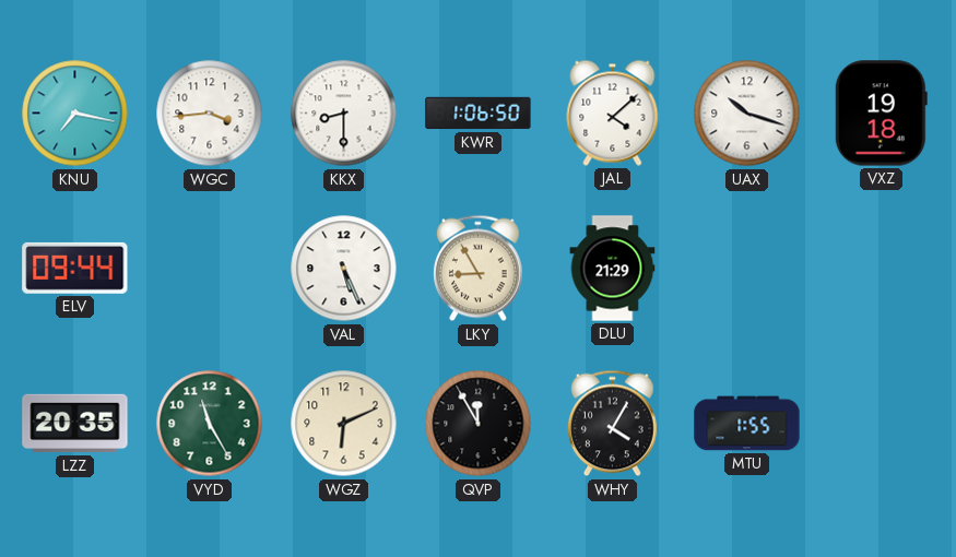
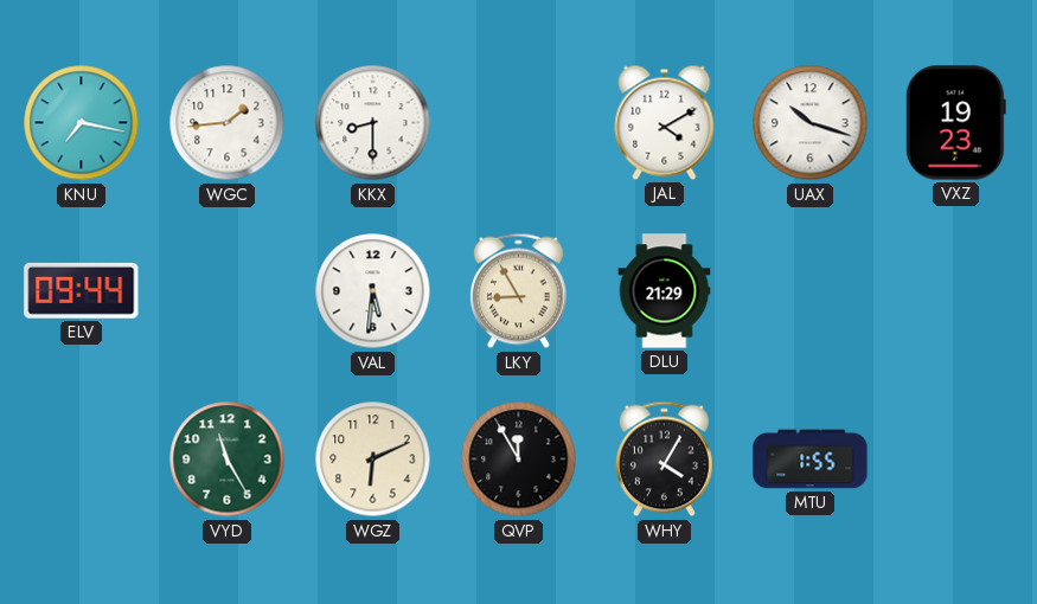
WGC: 3:44 -> 1:44
KWR: 1:06 -> none
JAL: 4:08 -> 4:10
VXZ: 19:18 -> 19:23
VAL: 5:26 -> 5:31
LZZ: 20:35 -> none
